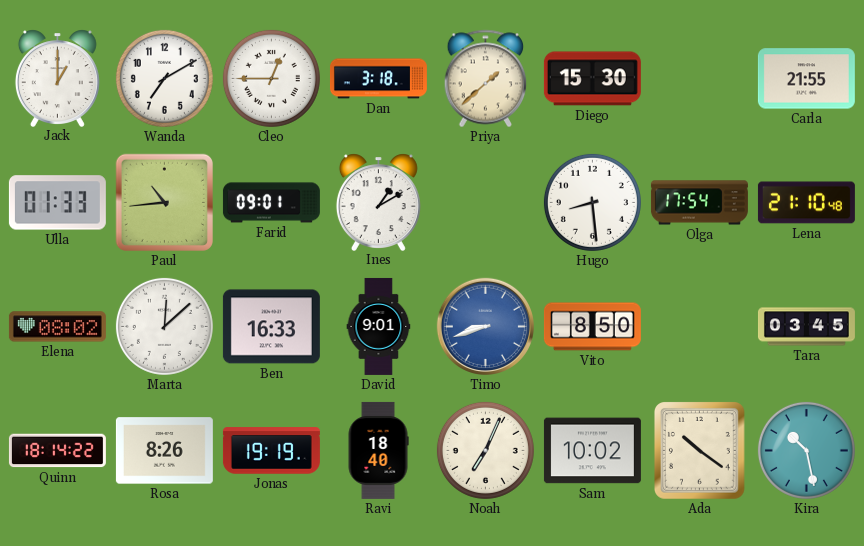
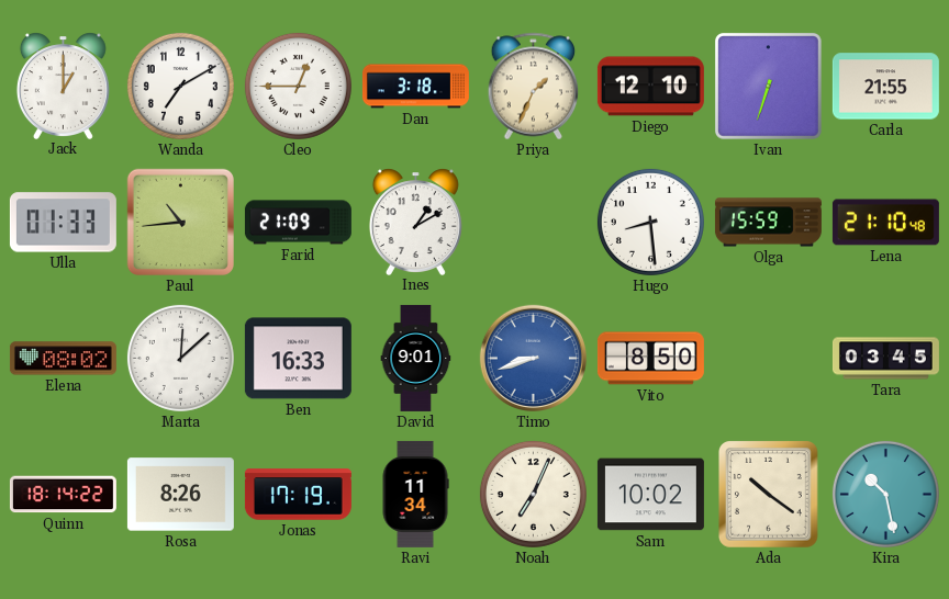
Priya: 1:38 -> 1:34
Diego: 15:30 -> 12:10
Ivan: none -> 6:33
Farid: 09:01 -> 21:09
Olga: 17:54 -> 15:59
Jonas: 19:19 -> 17:19
Ravi: 18:40 -> 11:34
